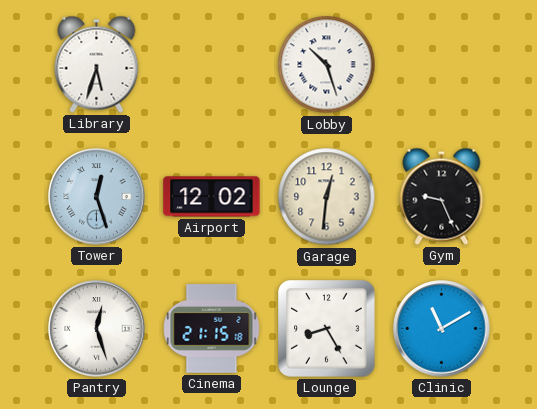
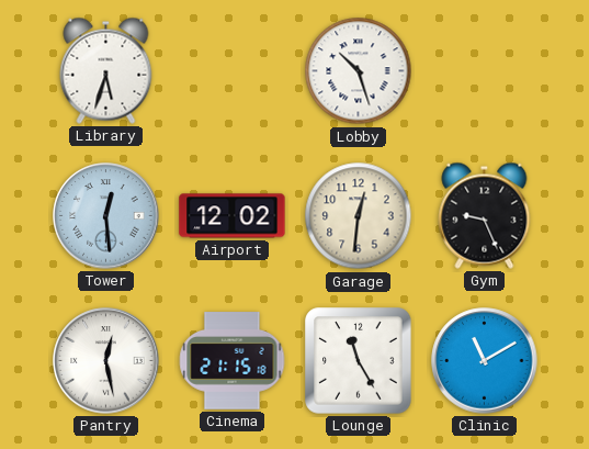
Tower: 12:27 -> 12:29
Pantry: 12:27 -> 12:28
Lounge: 8:25 -> 11:25
